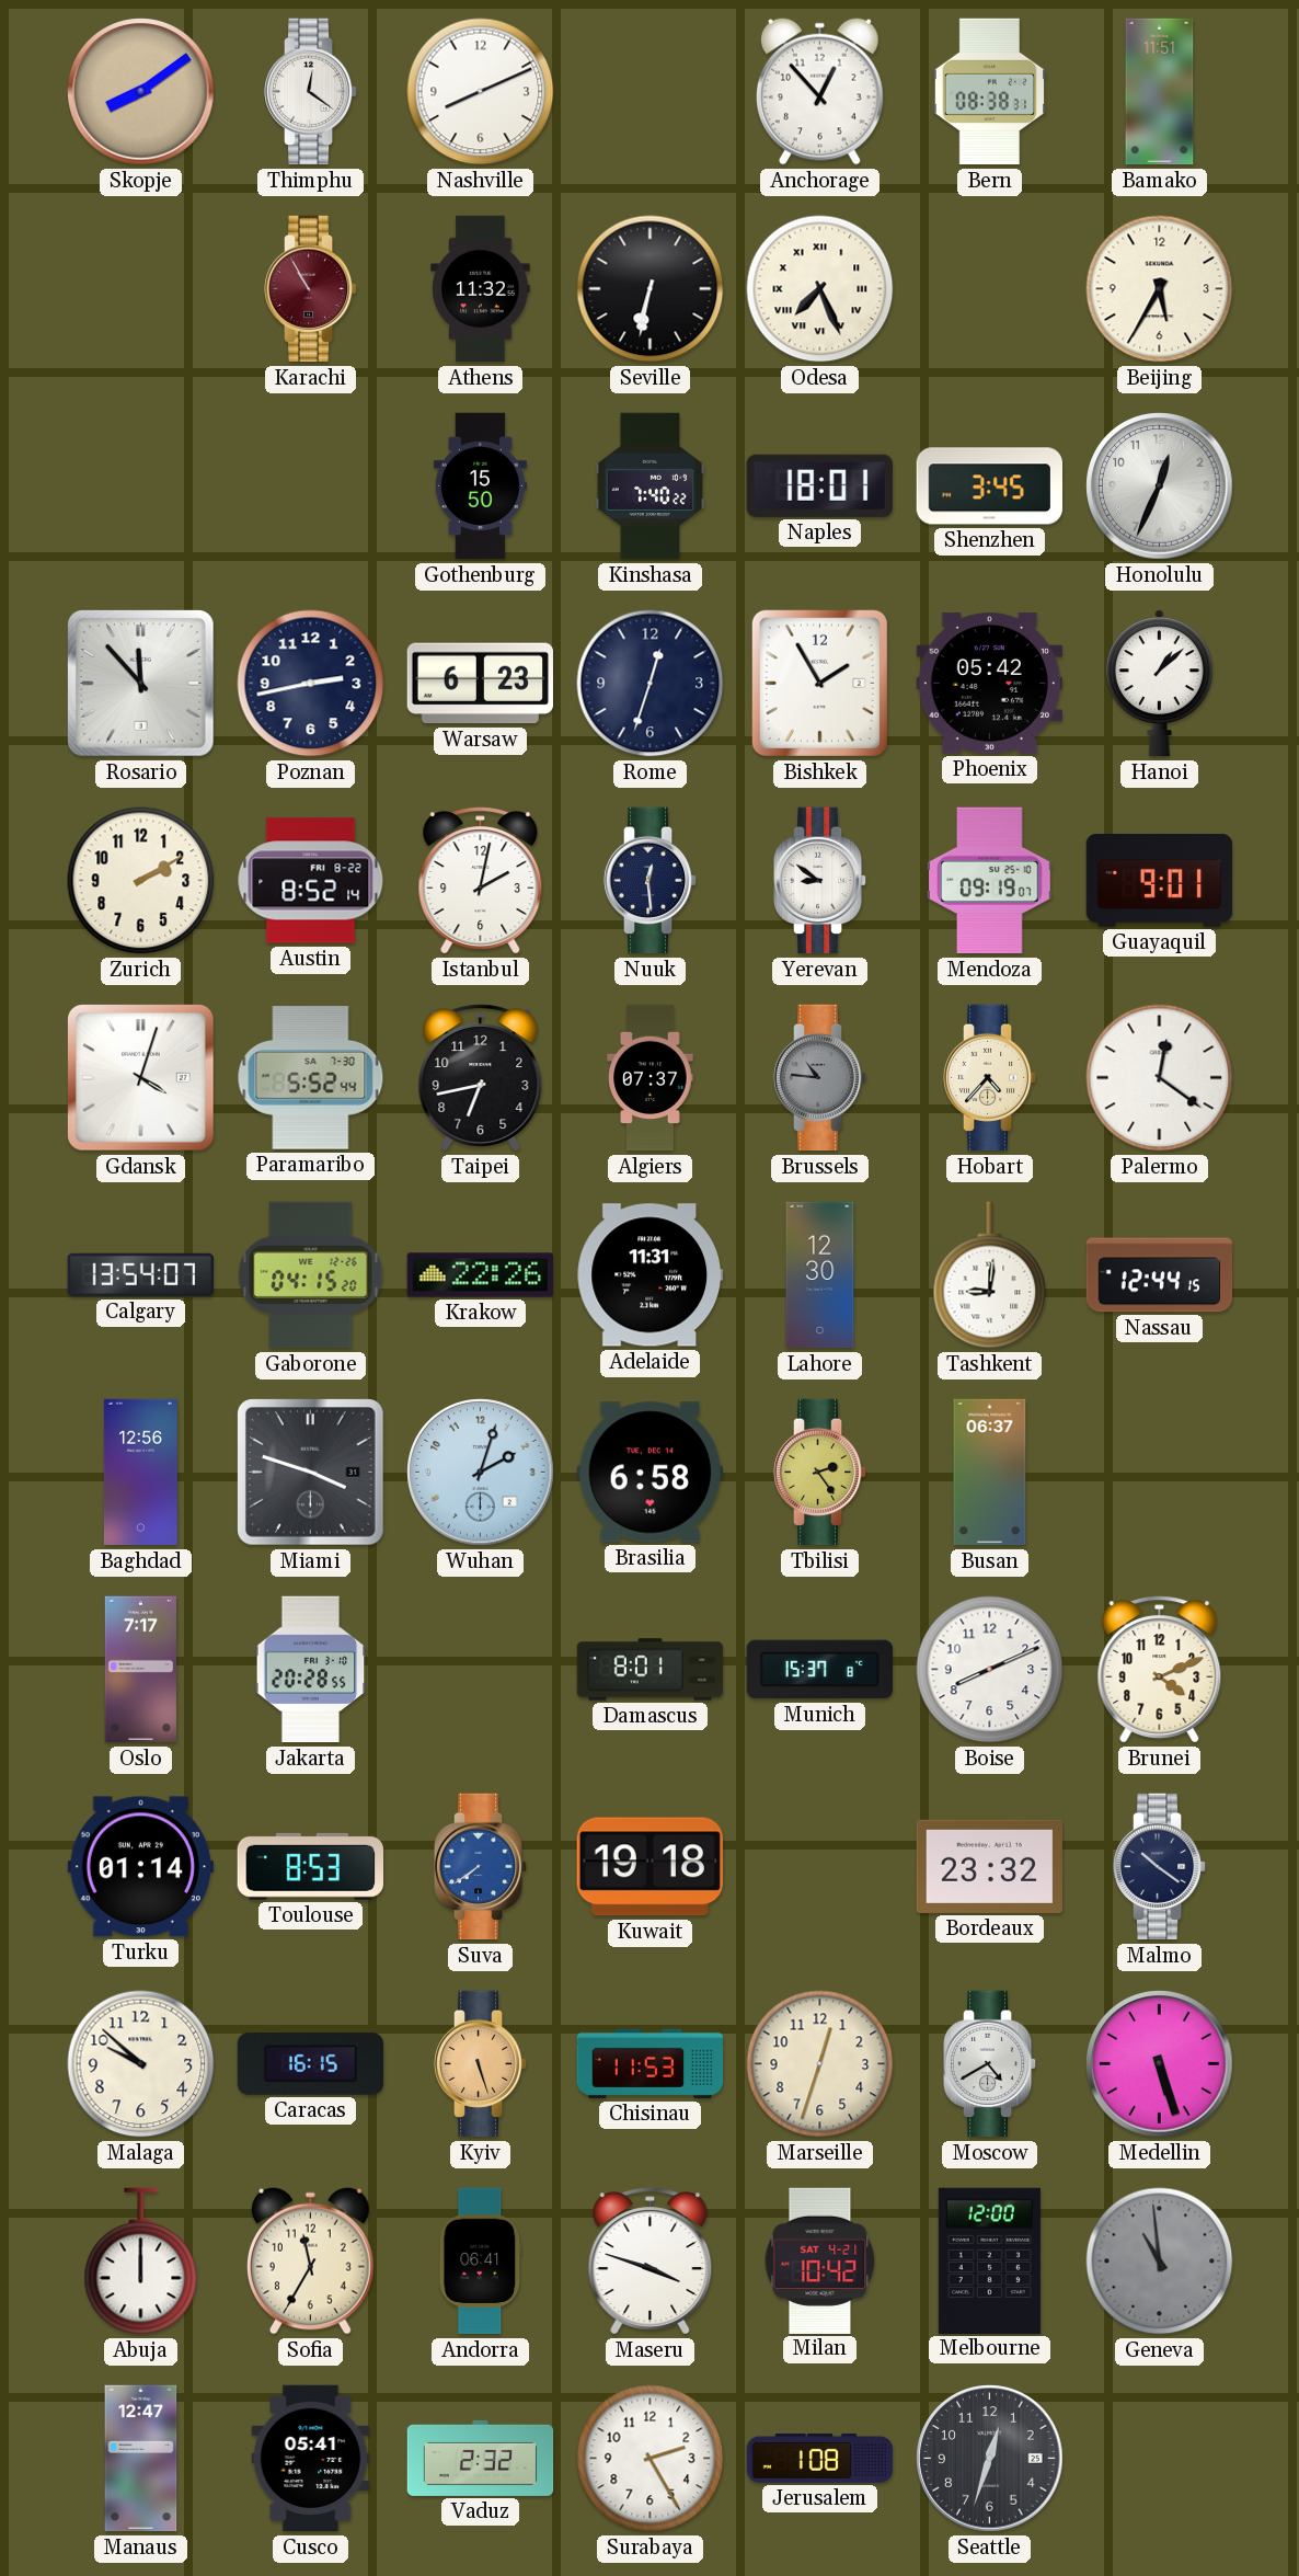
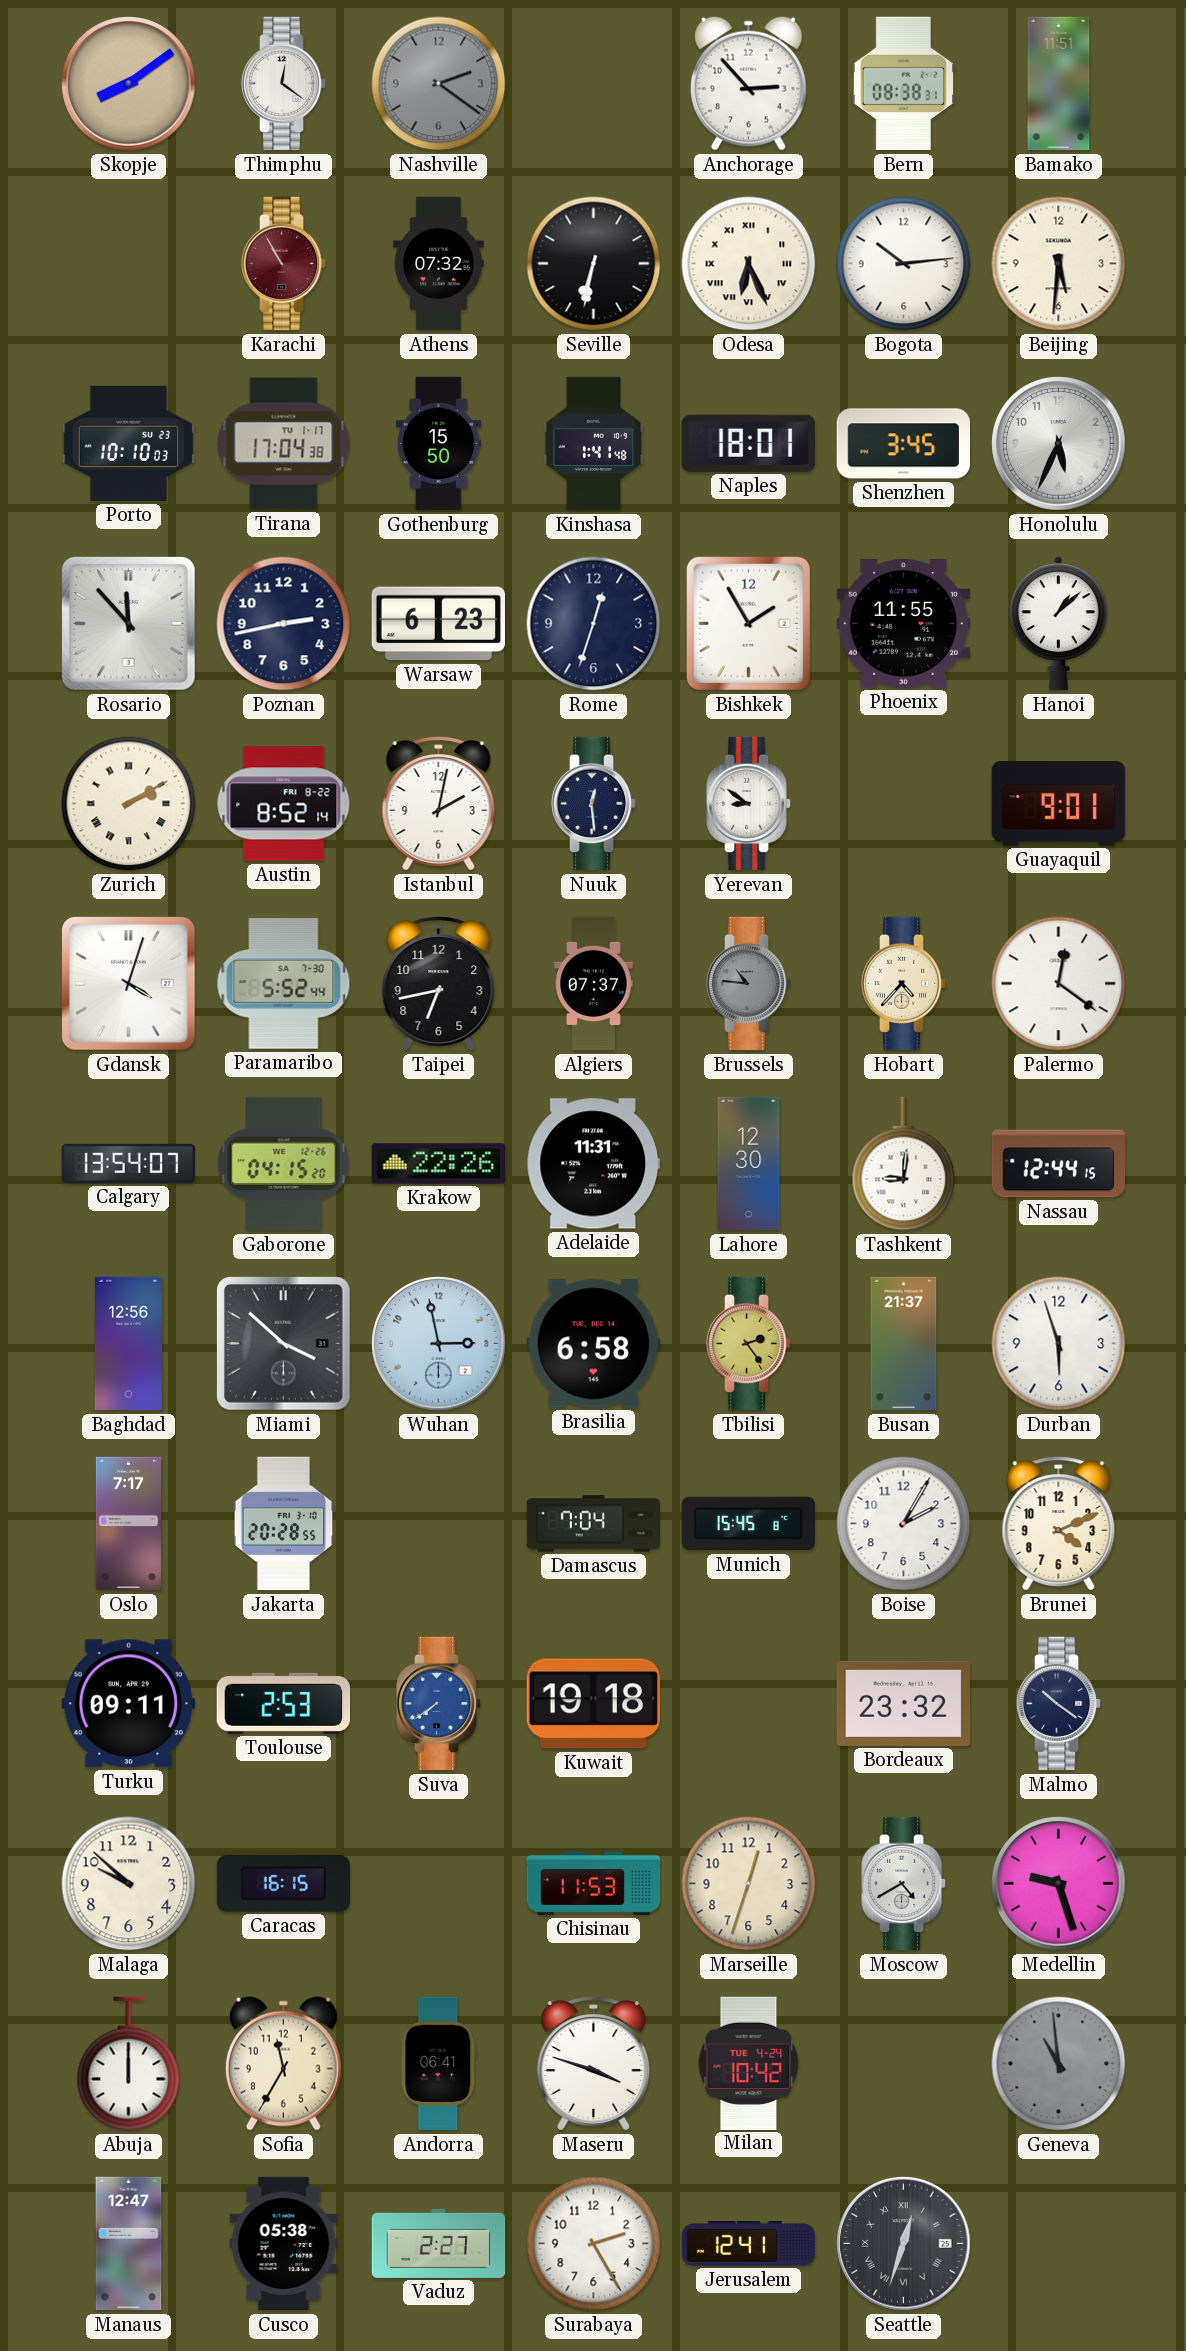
Nashville: 8:11 -> 2:21
Nashville dial: white -> grey
Anchorage: 12:53 -> 2:53
Athens: 11:32 -> 07:32
Odesa: 7:26 -> 6:26
Bogota: none -> 10:14
Beijing: 5:35 -> 5:31
Porto: none -> 10:10
Tirana: none -> 17:04
Kinshasa: 7:40 -> 1:41
Honolulu: 12:34 -> 5:34
Phoenix: 05:42 -> 11:55
Zurich numerals: Arabic -> Roman
Mendoza: 09:19 -> none
Miami: 3:48 -> 3:52
Wuhan: 2:03 -> 2:58
Busan: 06:37 -> 21:37
Durban: none -> 5:57
Damascus: 8:01 -> 7:04
Munich: 15:37 -> 15:45
Boise: 8:11 -> 2:05
Turku: 01:14 -> 09:11
Toulouse: 8:53 -> 2:53
Kyiv: 5:27 -> none
Medellin: 5:27 -> 9:27
Milan date: SAT 4-21 -> TUE 4-24
Melbourne: 12:00 -> none
Cusco: 05:41 -> 05:38
Vaduz: 2:32 -> 2:27
Jerusalem: 1:08 -> 12:41
Seattle numerals: Arabic -> Roman
